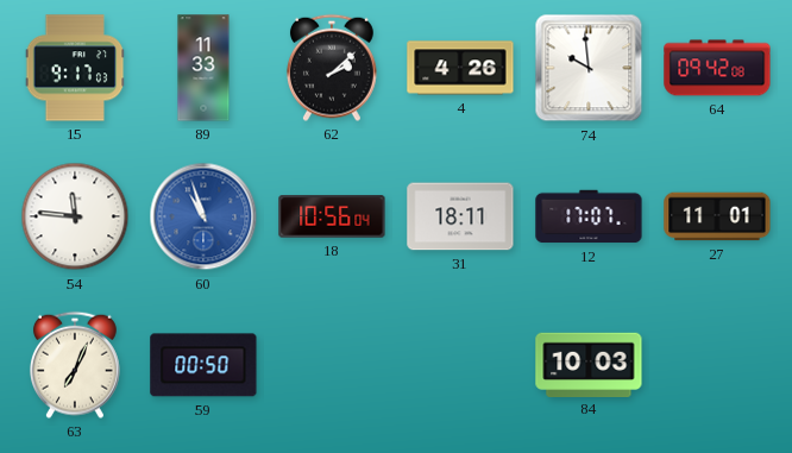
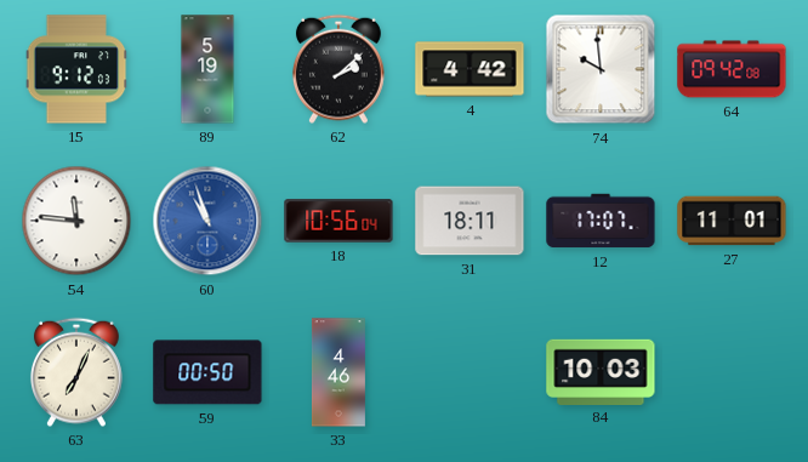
15: 9:17 -> 9:12
89: 11:33 -> 5:19
4: 4:26 -> 4:42
33: none -> 4:46
